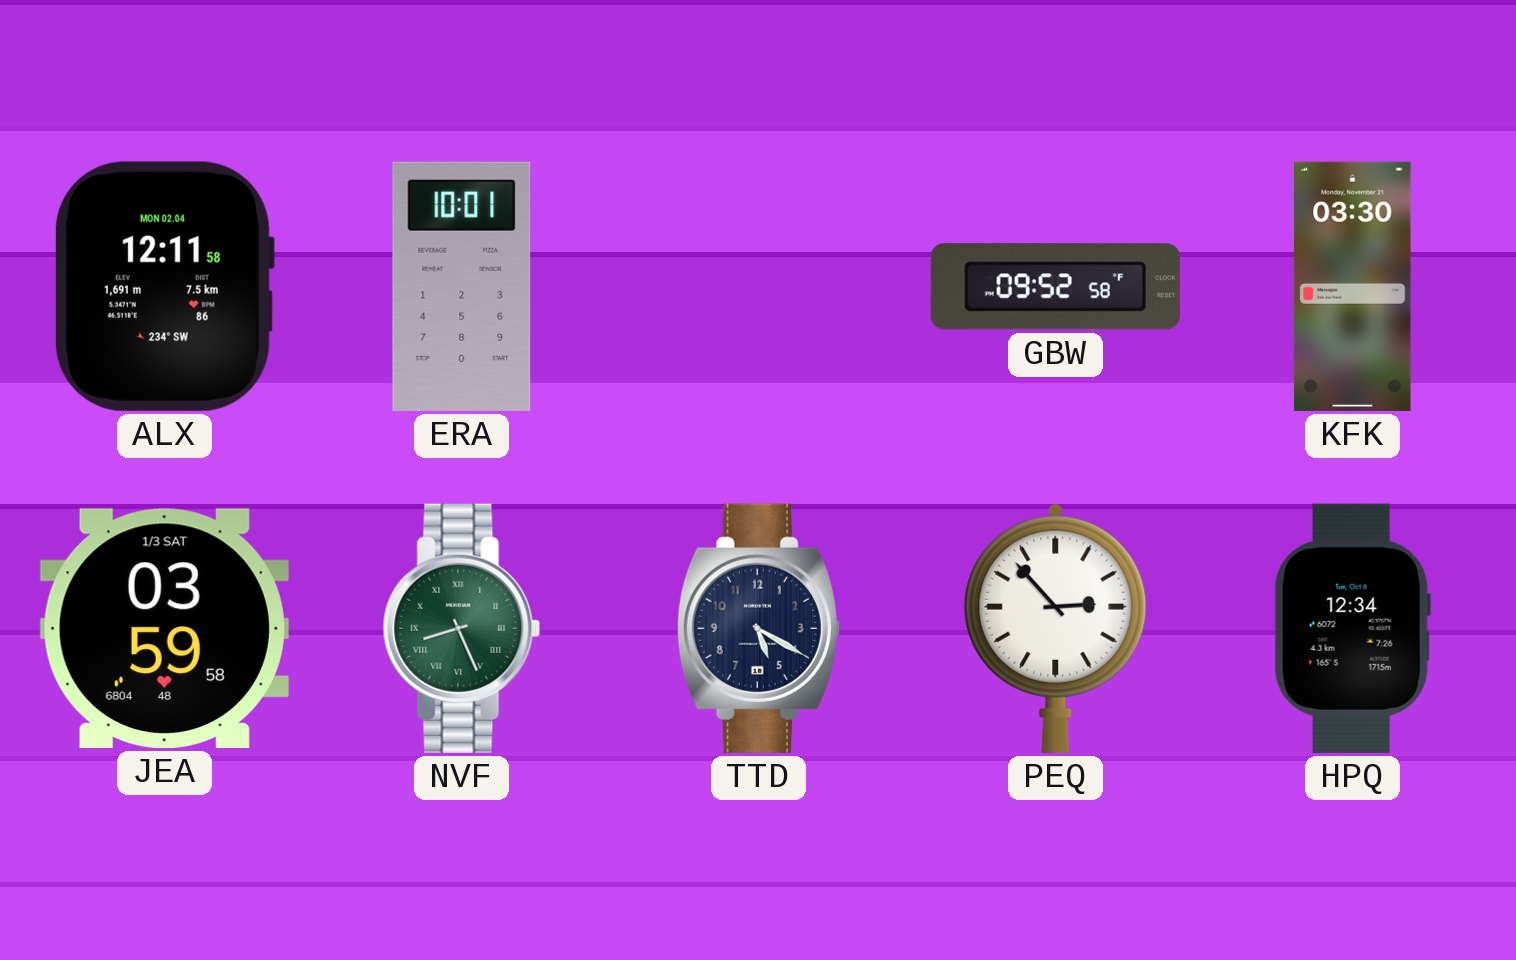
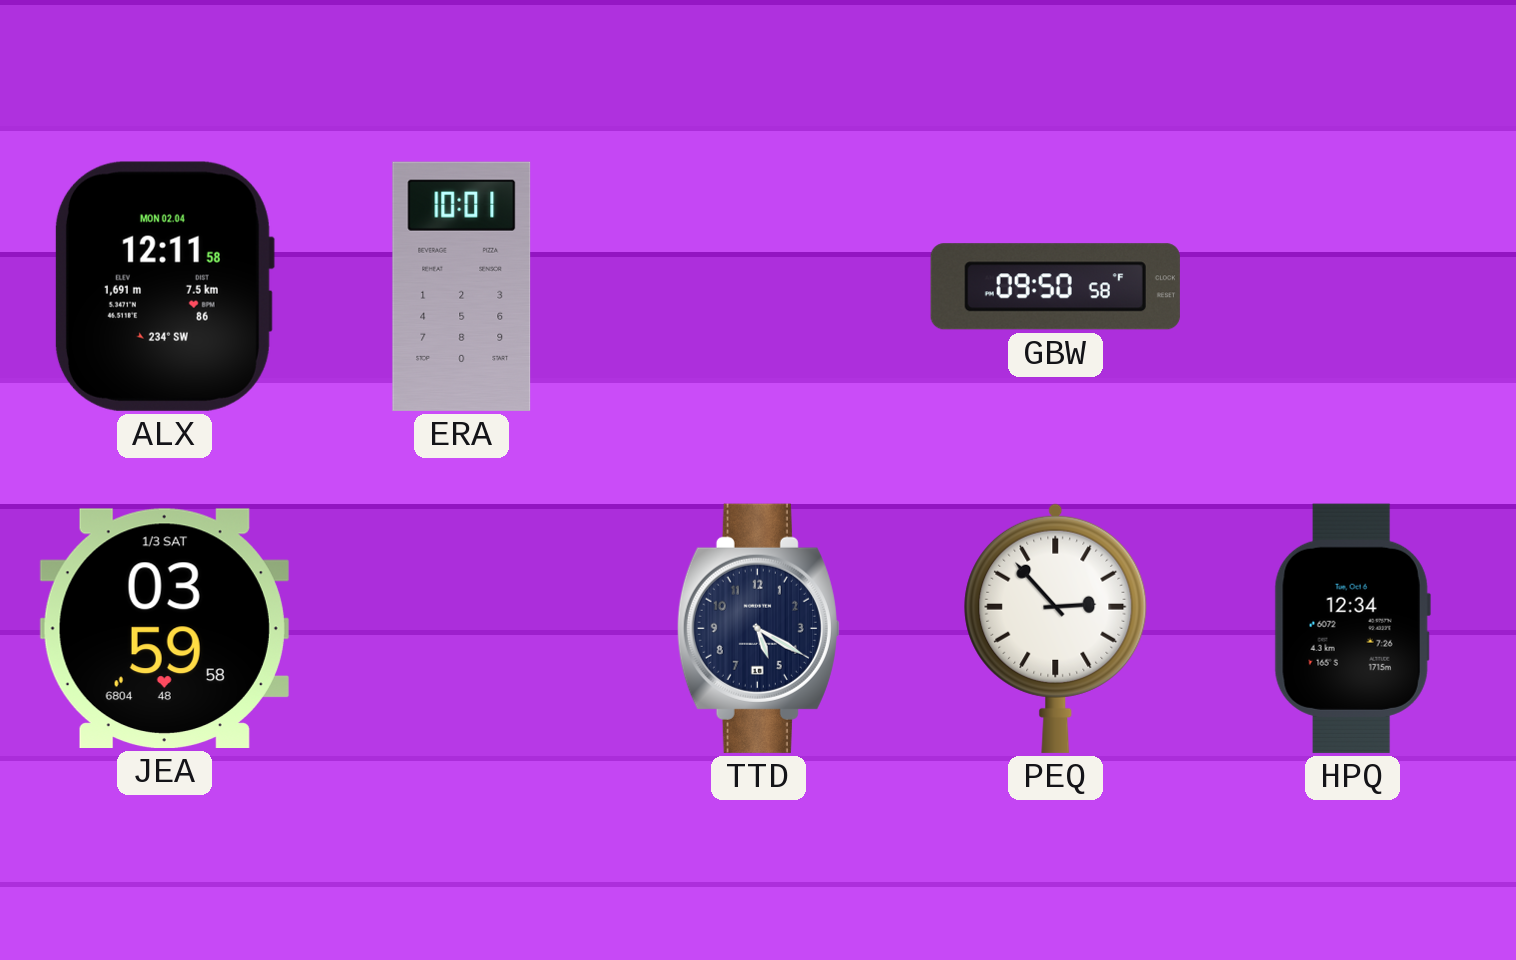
GBW: 09:52 -> 09:50
KFK: 03:30 -> none
NVF: 8:26 -> none
